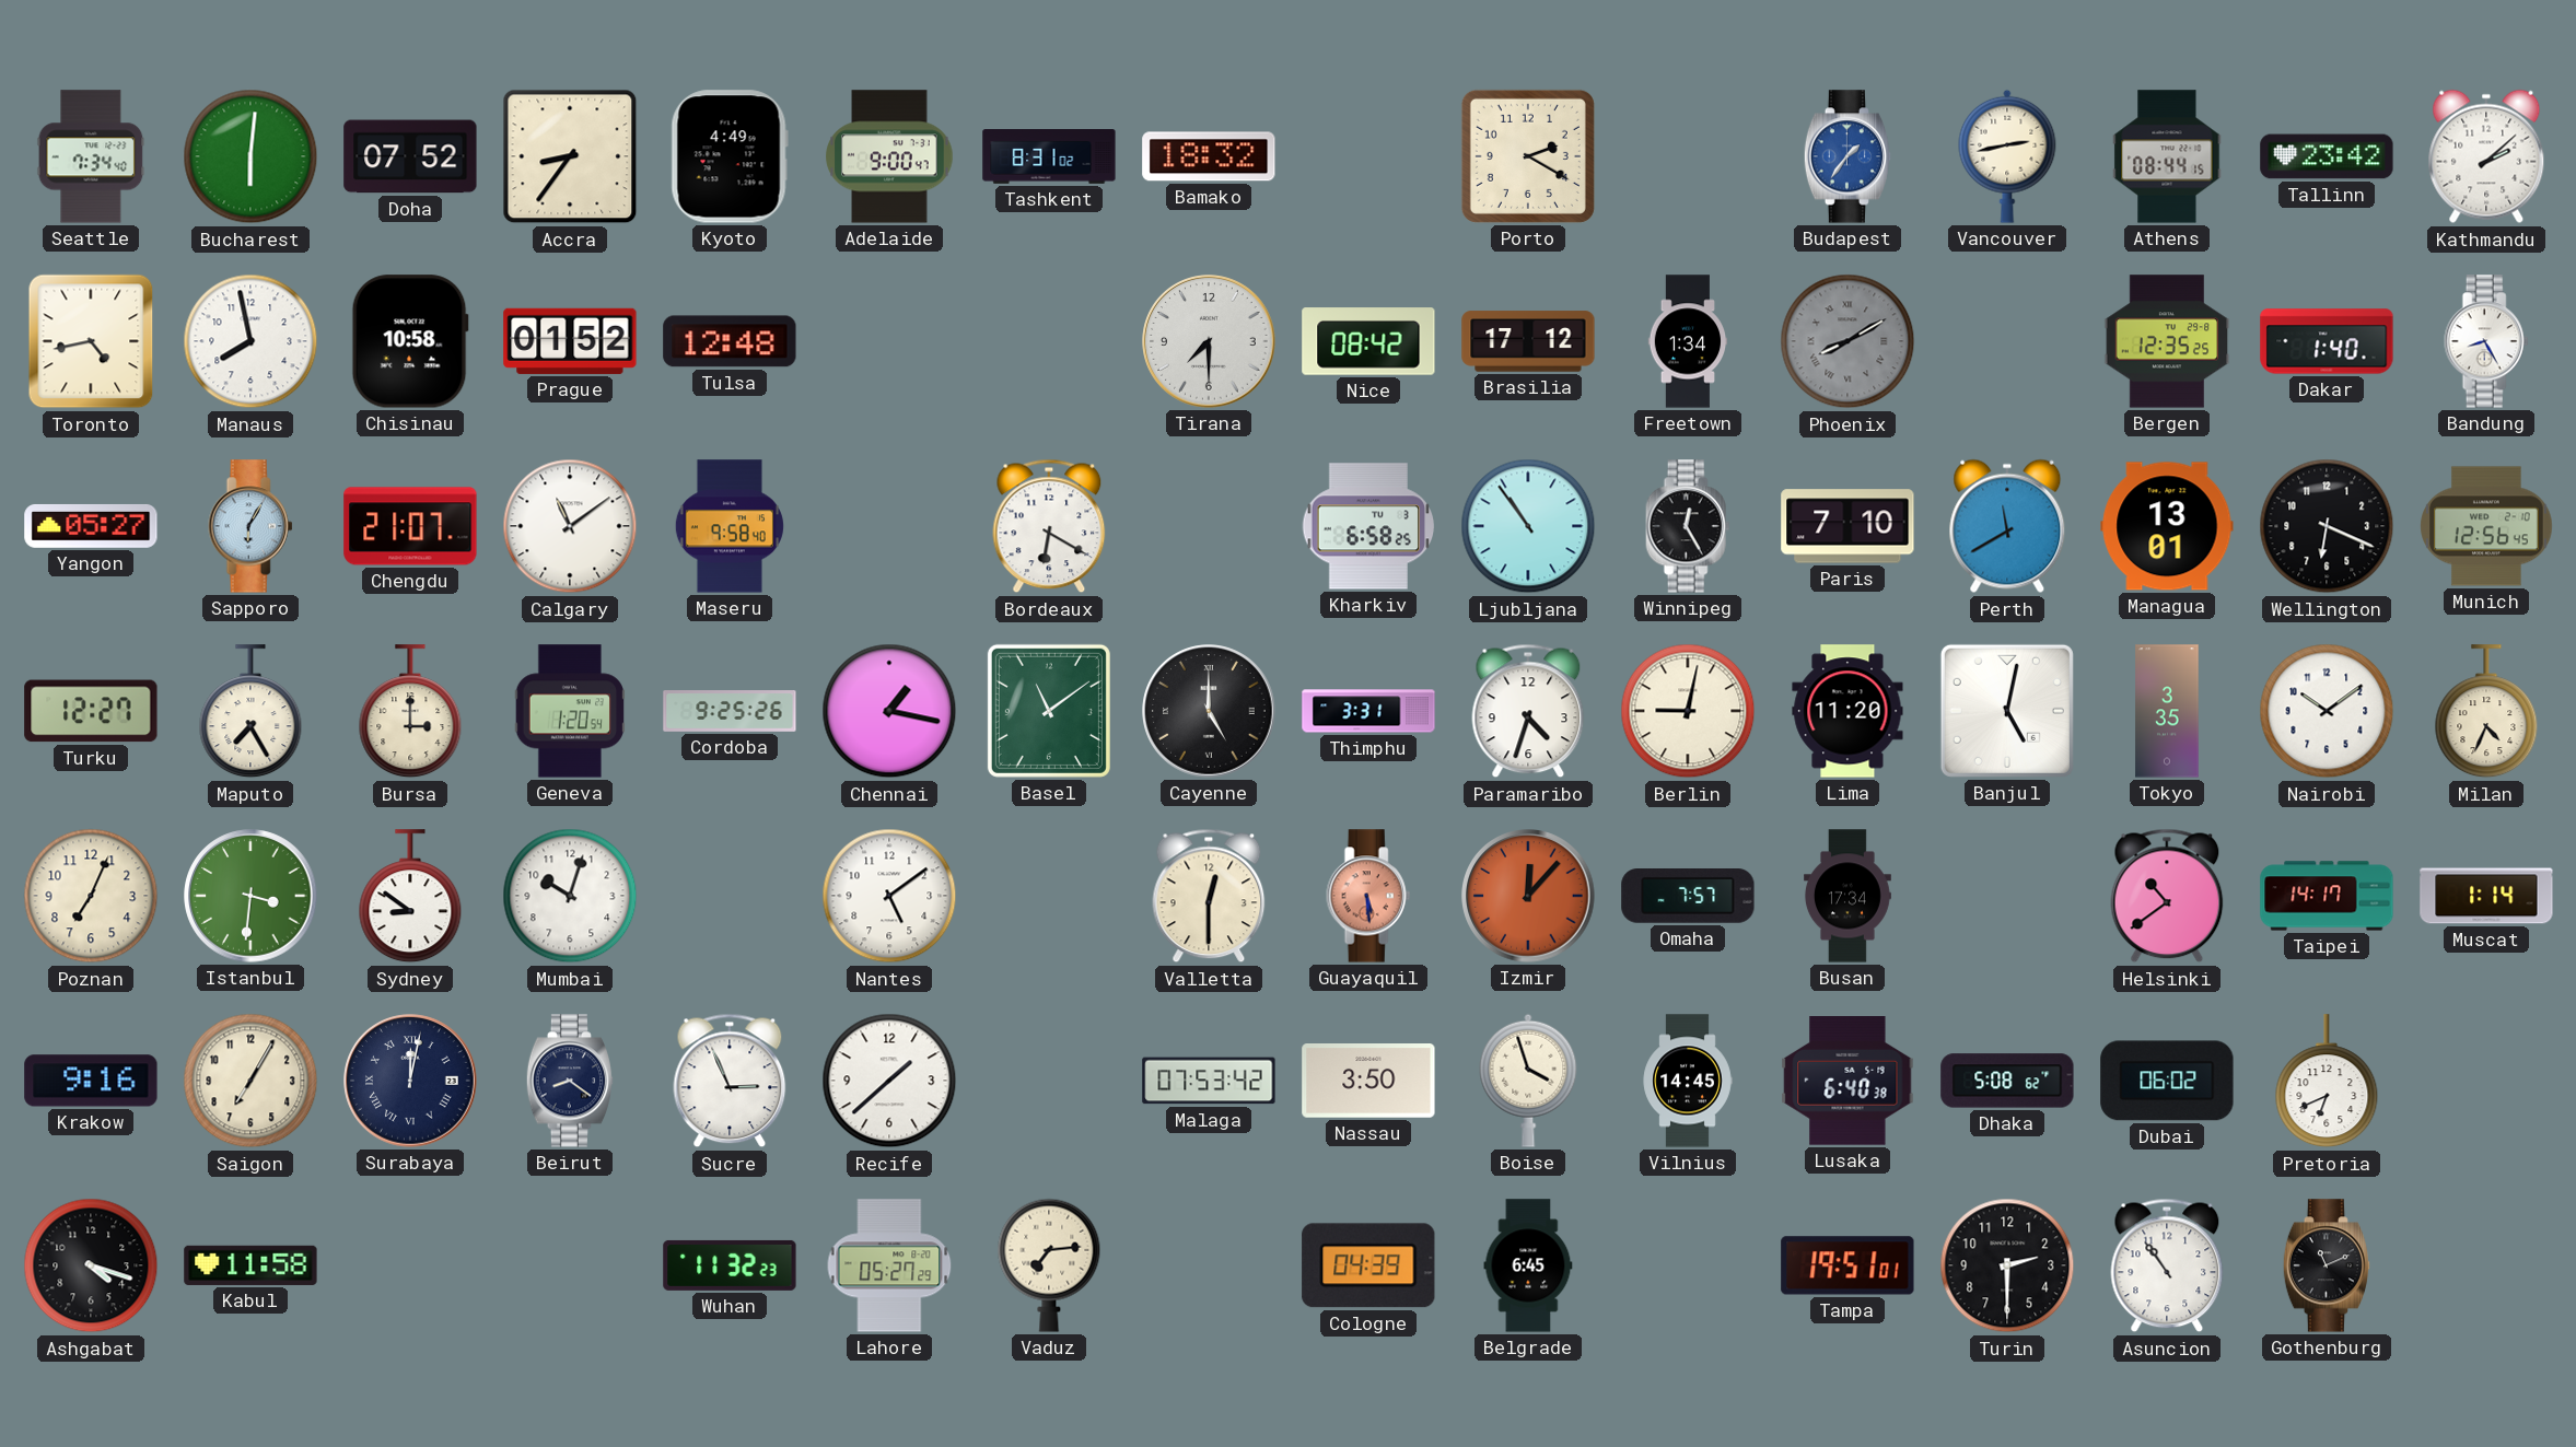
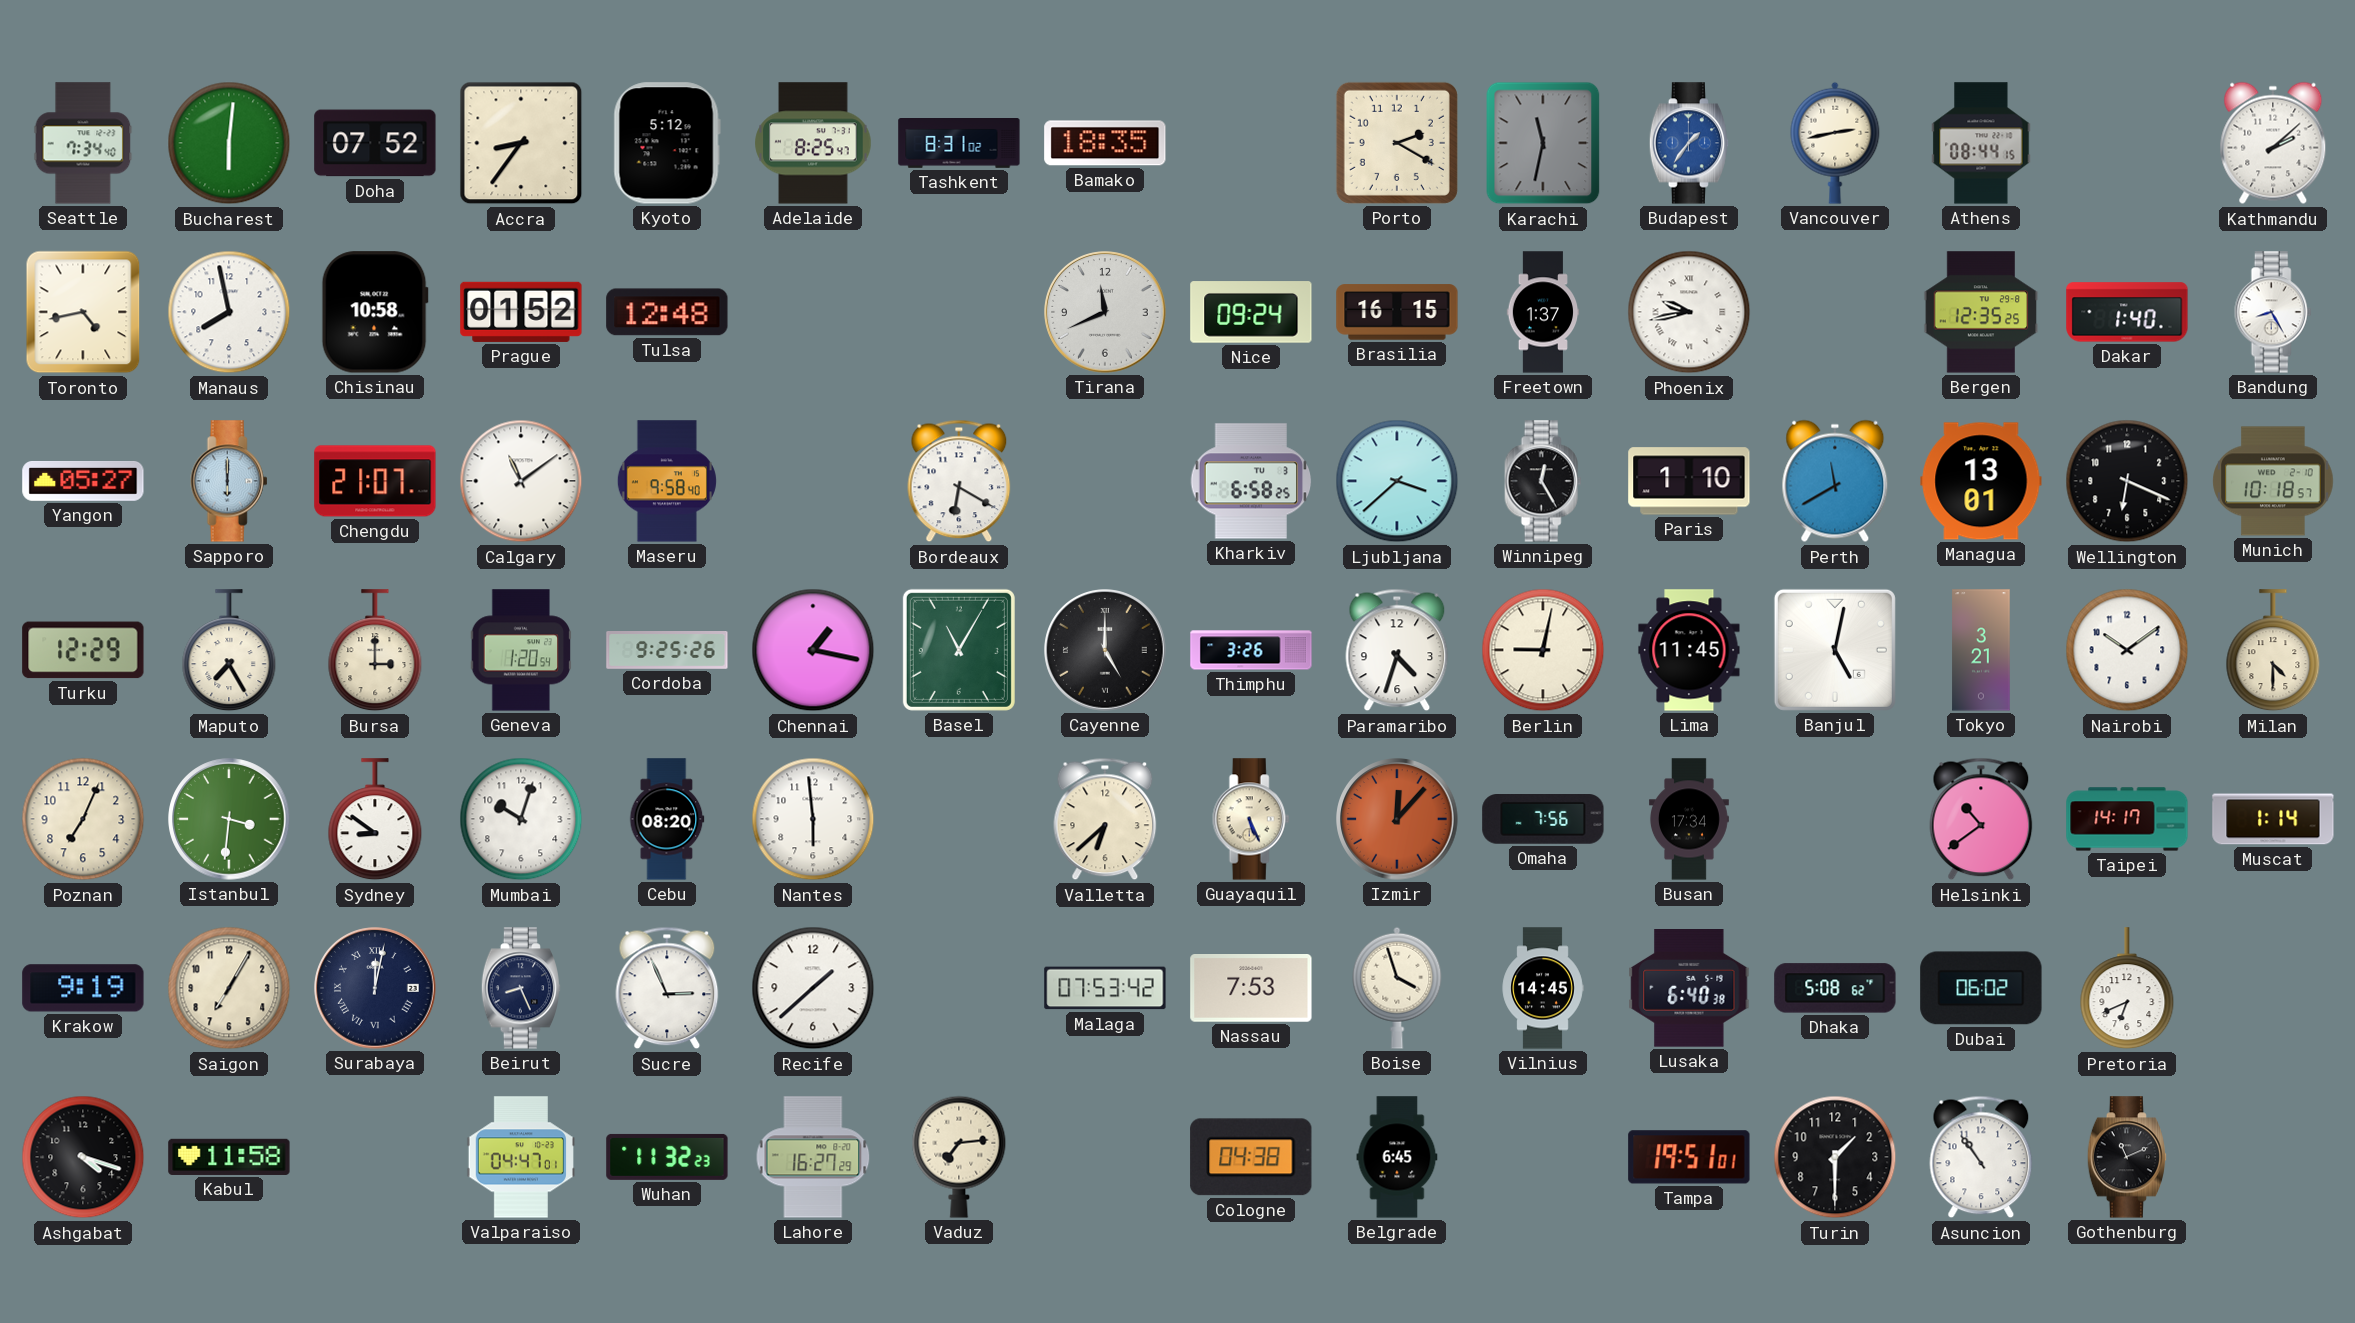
Kyoto: 4:49 -> 5:12
Adelaide: 9:00 -> 8:25
Bamako: 18:32 -> 18:35
Karachi: none -> 11:32
Tallinn: 23:42 -> none
Tirana: 7:30 -> 11:41
Nice: 08:42 -> 09:24
Brasilia: 17:12 -> 16:15
Freetown: 1:34 -> 1:37
Phoenix: 8:10 -> 9:43
Phoenix dial: grey -> white
Sapporo: 6:05 -> 6:00
Ljubljana: 10:54 -> 3:38
Paris: 7:10 -> 1:10
Munich: 12:56 -> 10:18
Turku: 12:27 -> 12:29
Basel: 11:09 -> 11:05
Thimphu: 3:31 -> 3:26
Lima: 11:20 -> 11:45
Tokyo: 3:35 -> 3:21
Milan: 4:34 -> 4:30
Cebu: none -> 08:20
Nantes: 5:09 -> 5:59
Valletta: 12:30 -> 6:38
Guayaquil: 5:29 -> 5:26
Guayaquil dial: salmon -> cream
Omaha: 7:57 -> 7:56
Krakow: 9:16 -> 9:19
Beirut: 8:21 -> 8:26
Nassau: 3:50 -> 7:53
Valparaiso: none -> 04:47
Lahore: 05:27 -> 16:27
Cologne: 04:39 -> 04:38
Turin: 2:30 -> 1:30
